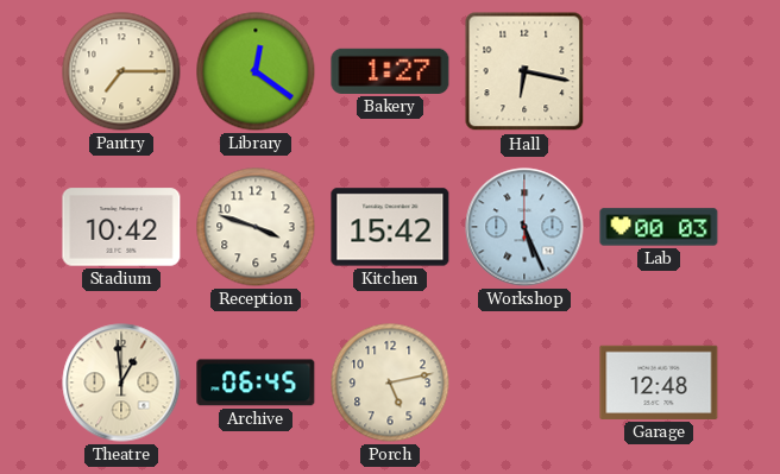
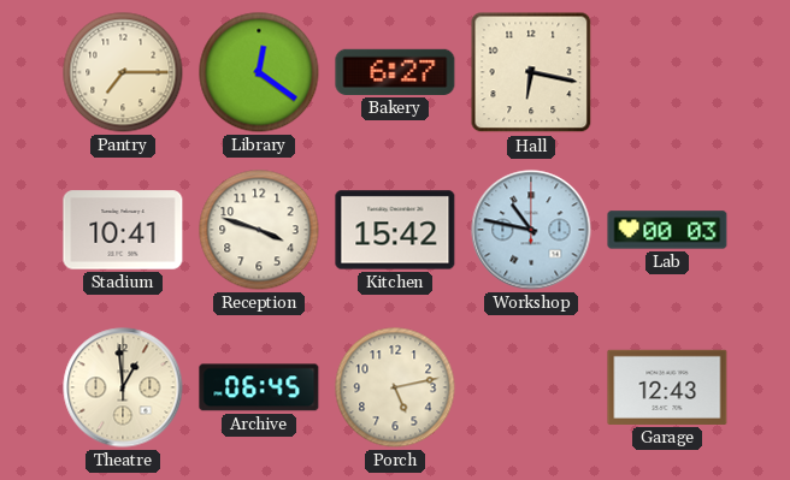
Bakery: 1:27 -> 6:27
Stadium: 10:42 -> 10:41
Workshop: 5:26 -> 10:47
Garage: 12:48 -> 12:43
